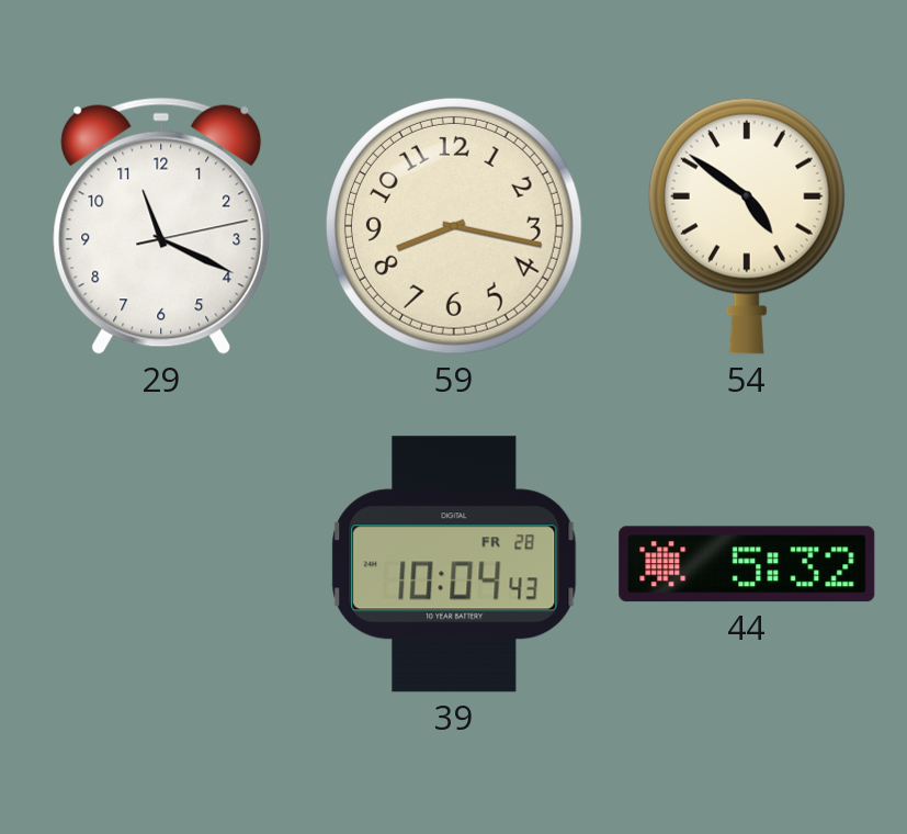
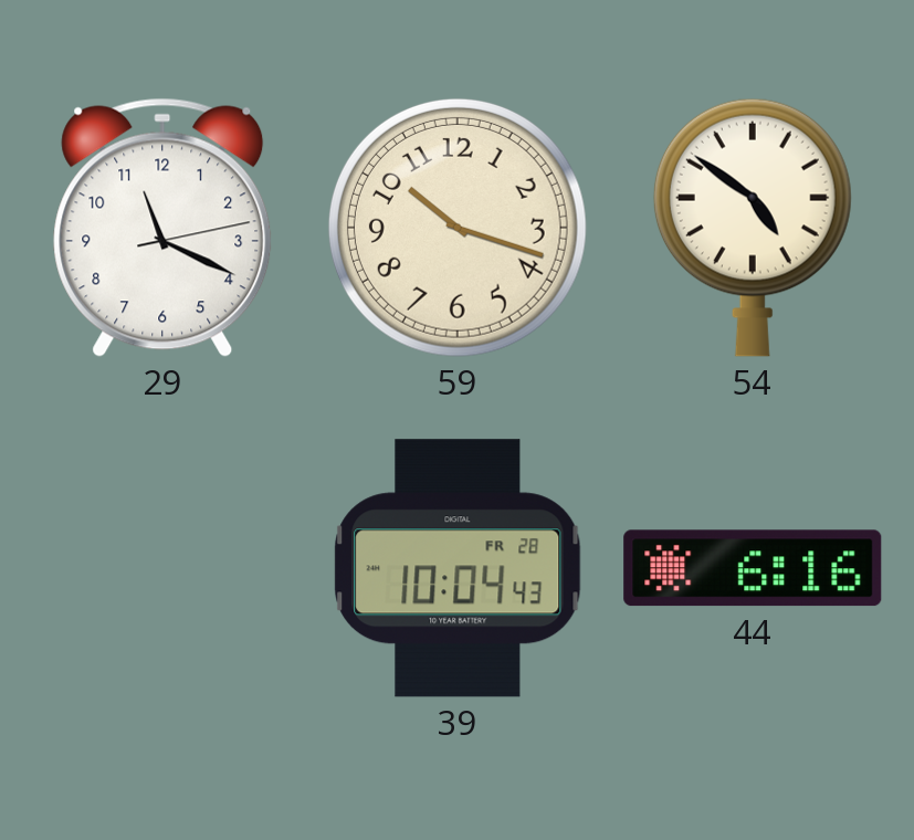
59: 8:17 -> 10:18
44: 5:32 -> 6:16
